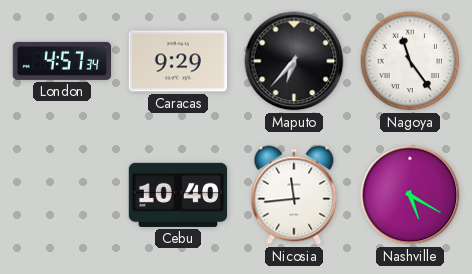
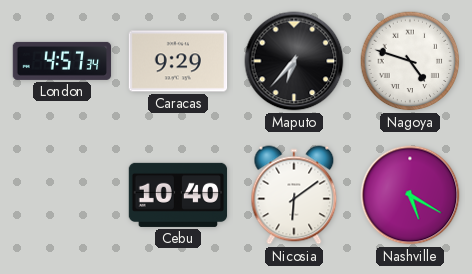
Nagoya: 11:24 -> 4:48
Nicosia: 11:44 -> 6:09
